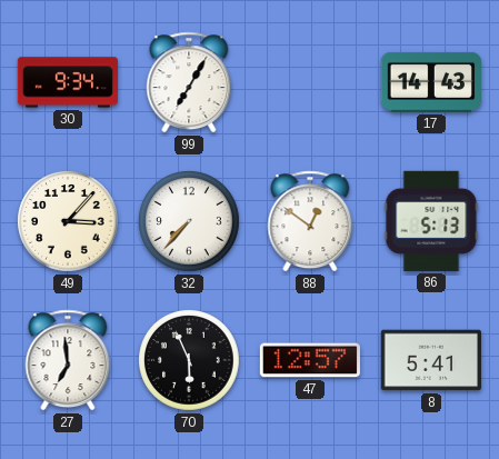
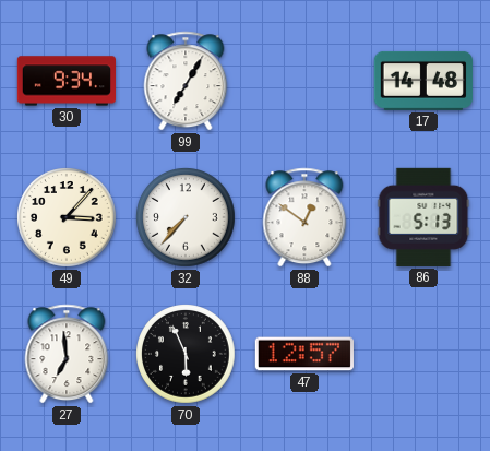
17: 14:43 -> 14:48
8: 5:41 -> none
